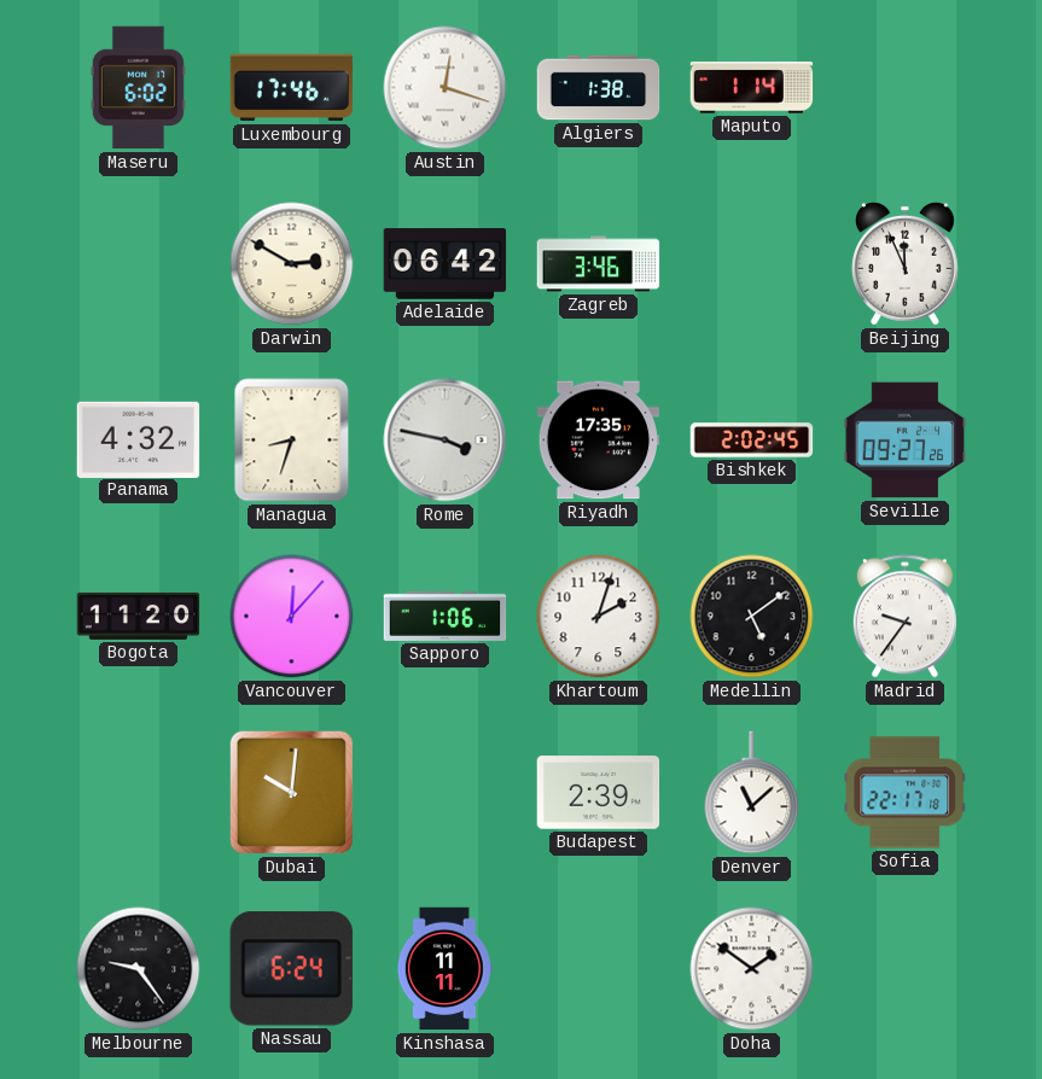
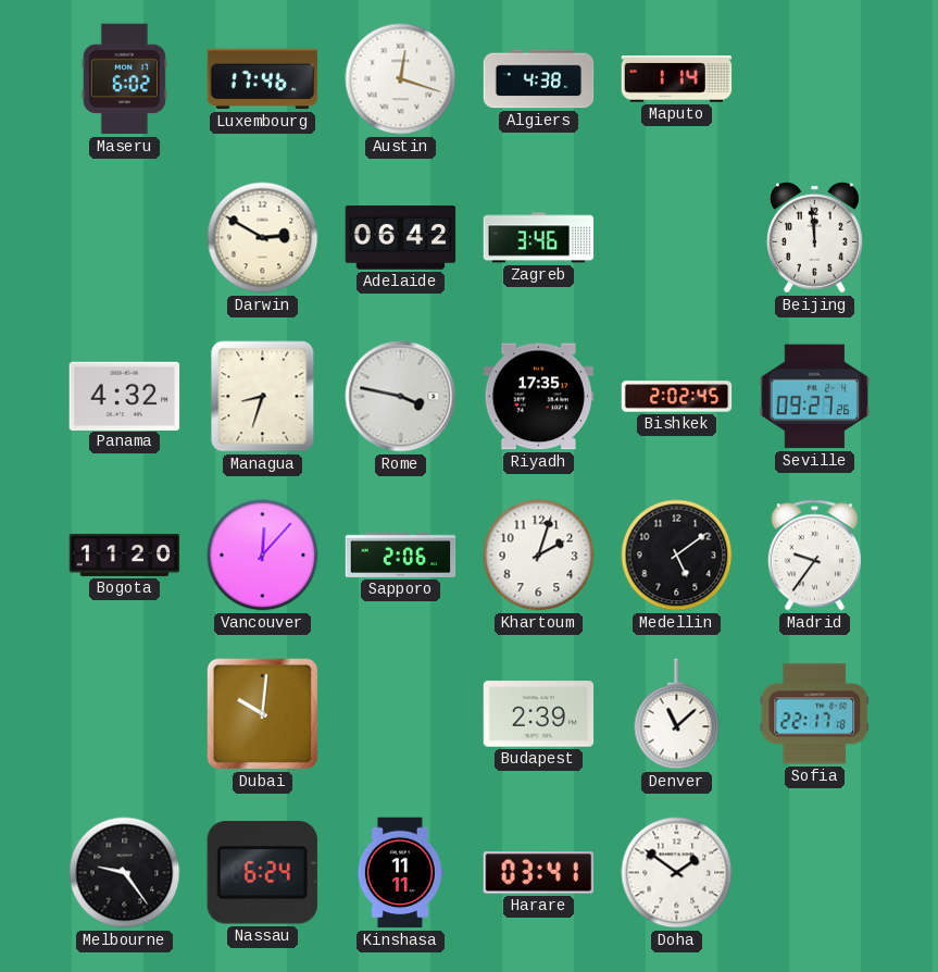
Algiers: 1:38 -> 4:38
Beijing: 11:56 -> 11:59
Sapporo: 1:06 -> 2:06
Harare: none -> 03:41
